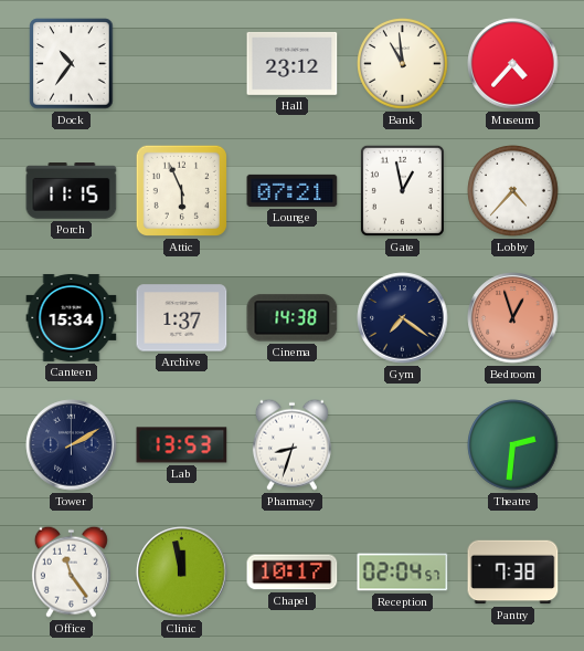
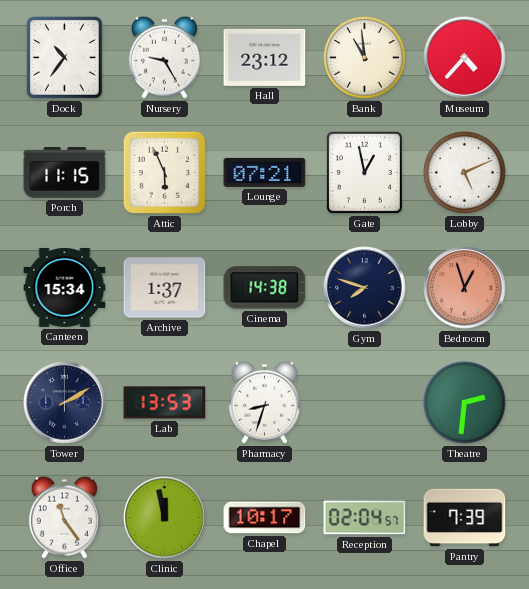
Nursery: none -> 9:25
Lobby: 4:37 -> 5:11
Gym: 7:21 -> 7:48
Pantry: 7:38 -> 7:39
